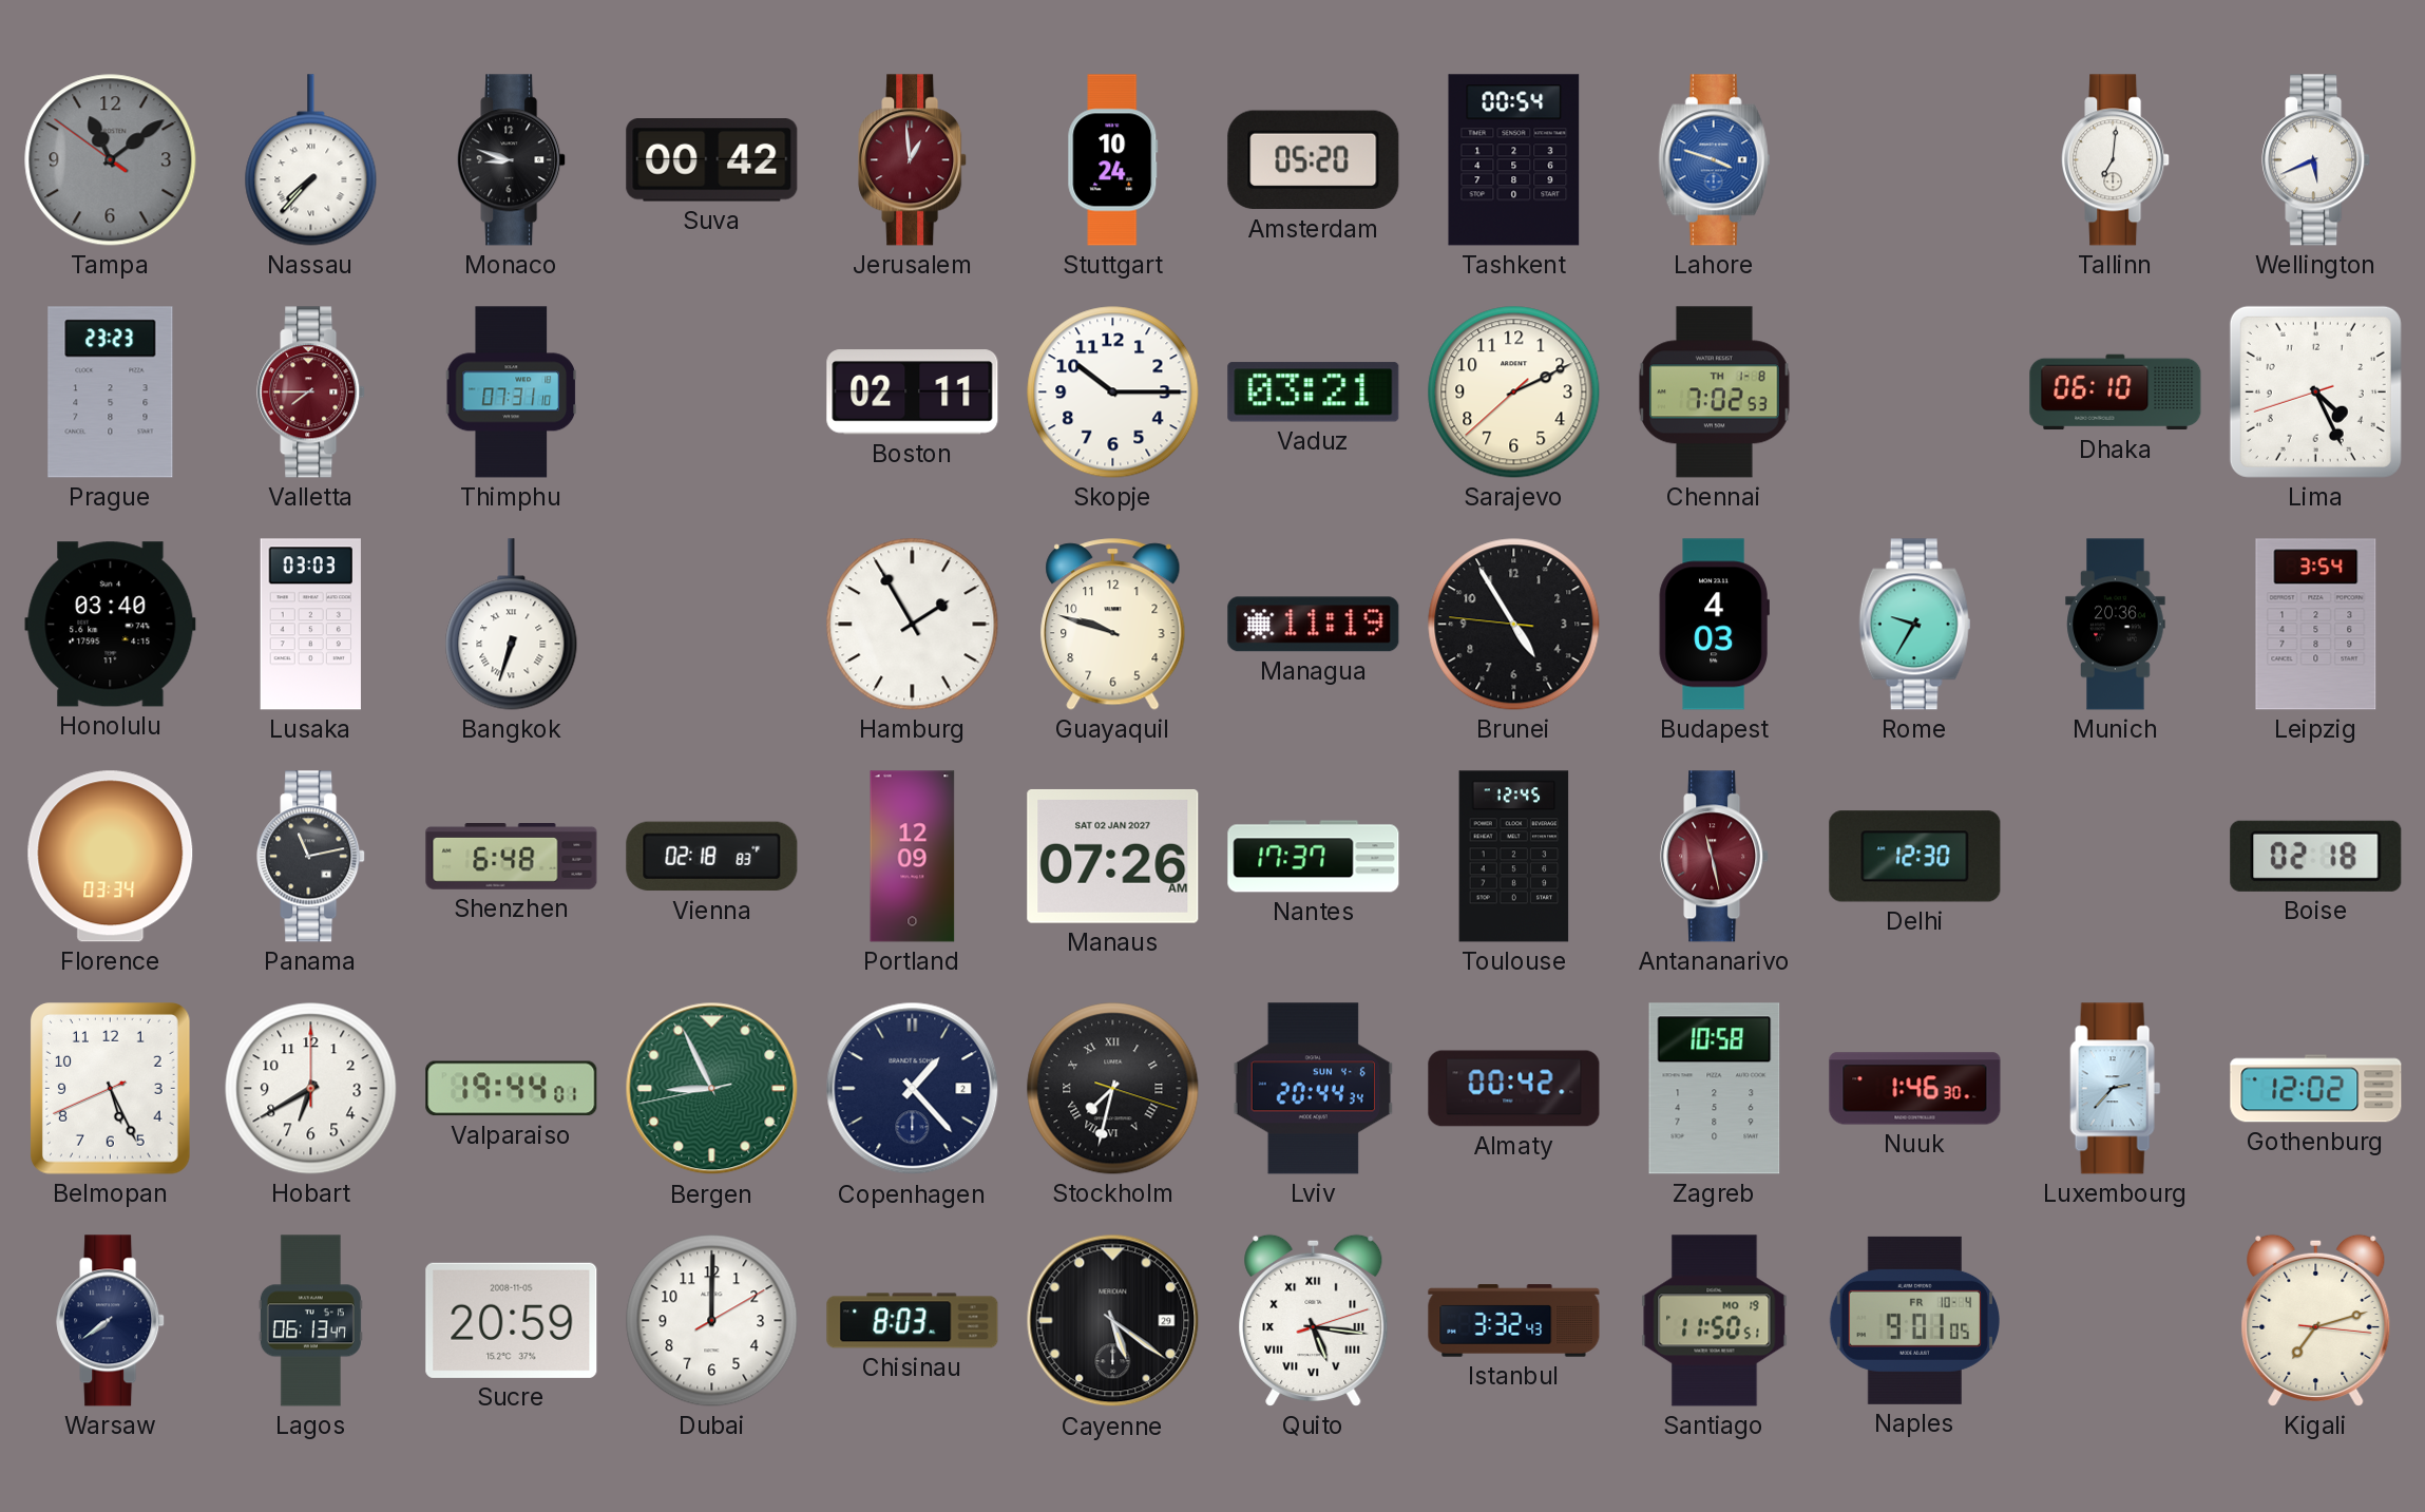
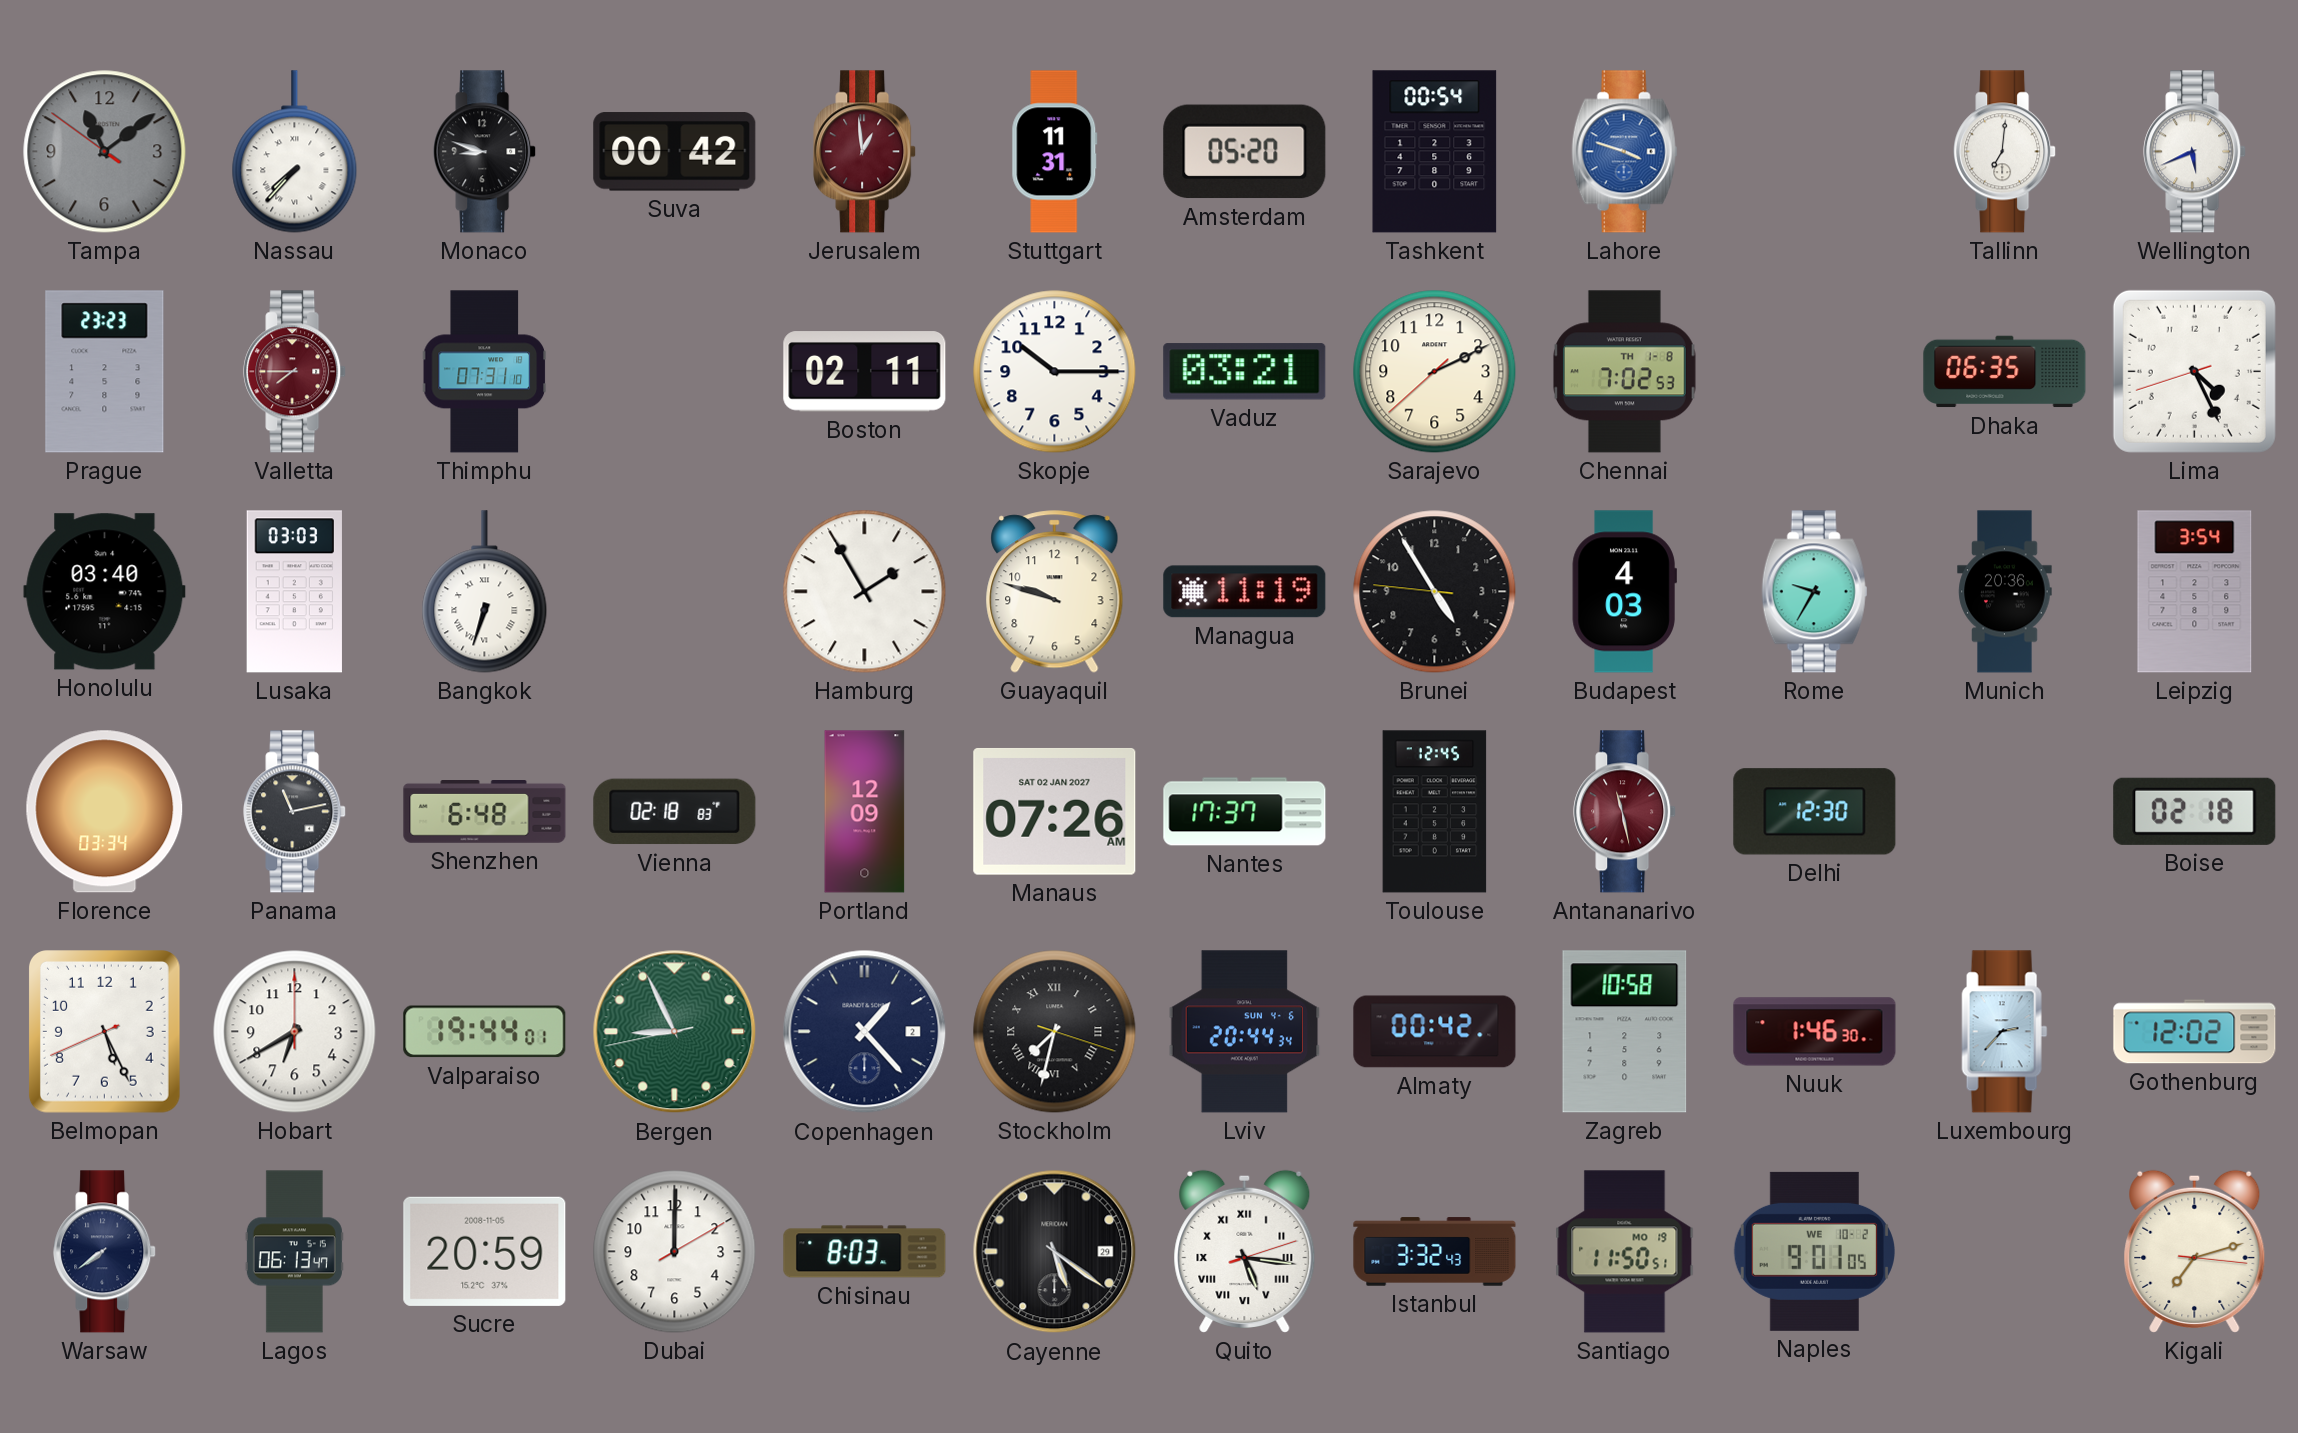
Stuttgart: 10:24 -> 11:31
Dhaka: 06:10 -> 06:35
Naples date: FR 10-4 -> WE 10-2
